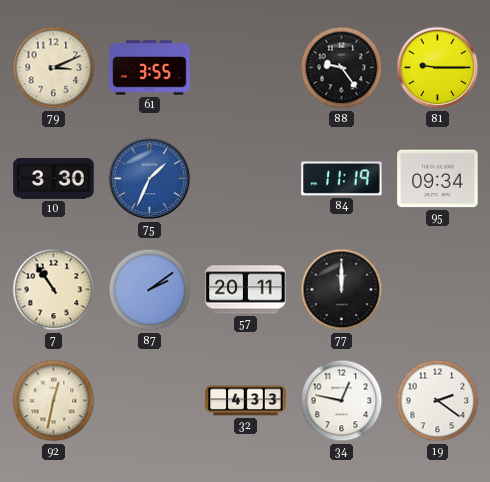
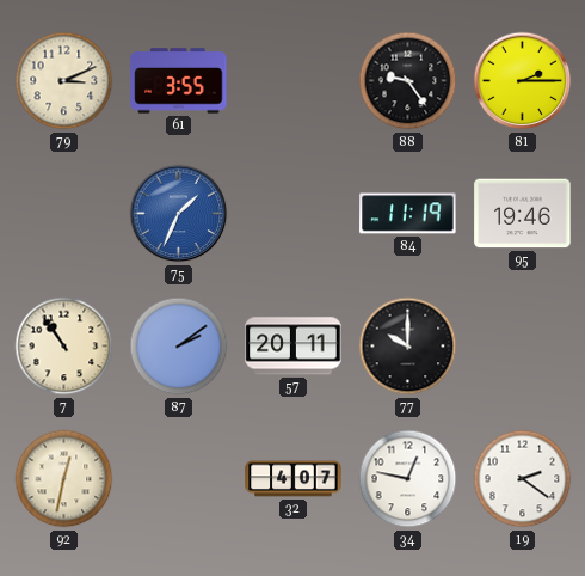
81: 9:15 -> 2:15
10: 3:30 -> none
95: 09:34 -> 19:46
77: 12:00 -> 10:00
32: 4:33 -> 4:07
